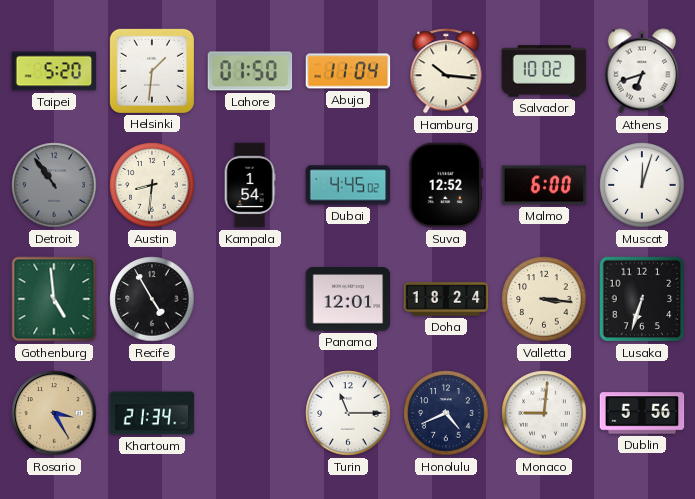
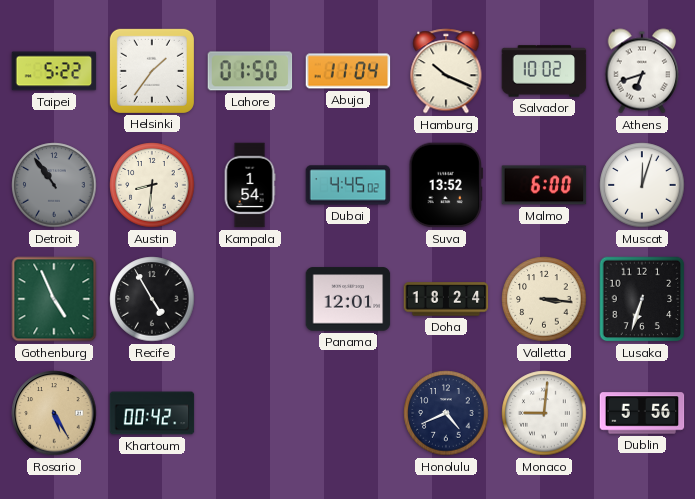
Taipei: 5:20 -> 5:22
Helsinki: 1:31 -> 1:36
Hamburg: 10:16 -> 10:19
Suva: 12:52 -> 13:52
Gothenburg: 4:59 -> 4:56
Rosario: 3:25 -> 5:25
Khartoum: 21:34 -> 00:42
Turin: 11:15 -> none
